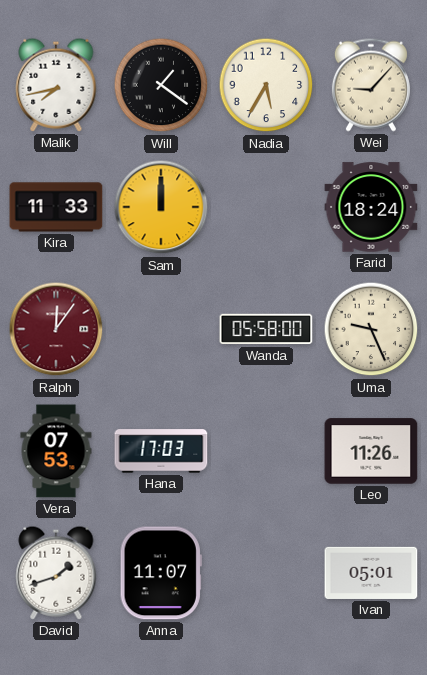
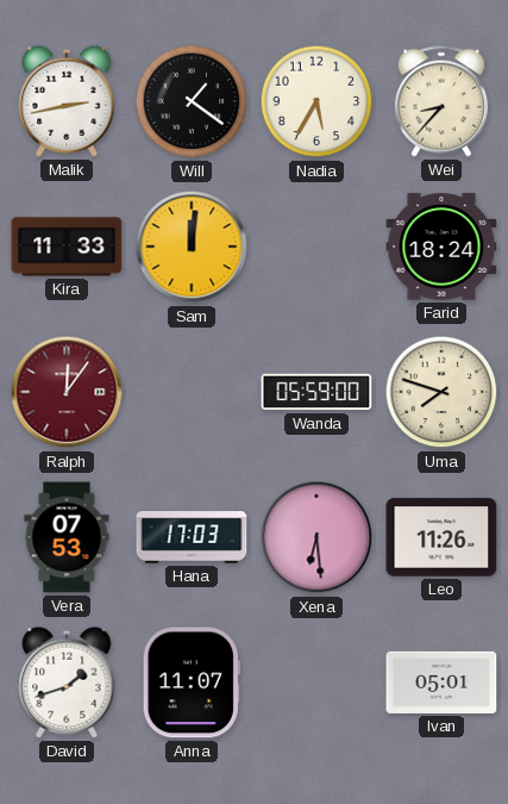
Malik: 7:43 -> 2:43
Wei: 9:07 -> 8:37
Sam: 12:00 -> 12:01
Wanda: 05:58 -> 05:59
Uma: 9:26 -> 7:48
Xena: none -> 6:29
